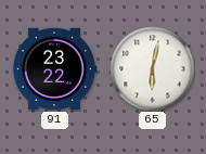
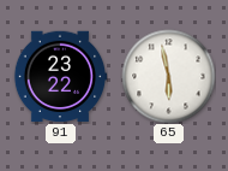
65: 6:02 -> 5:58
